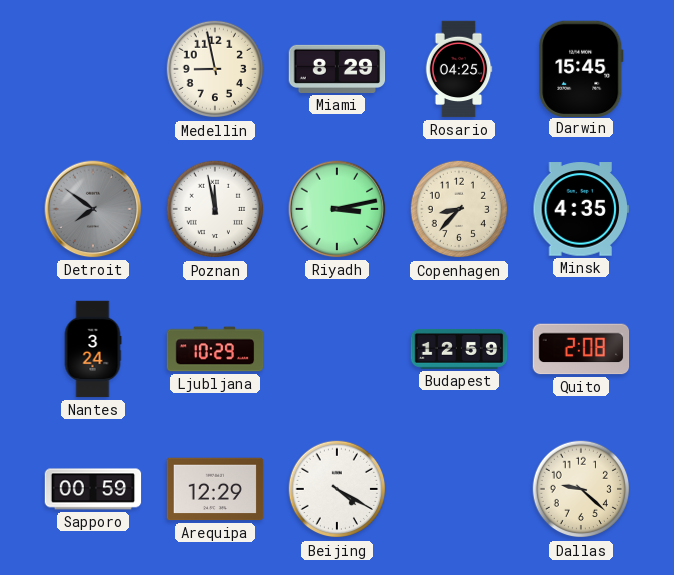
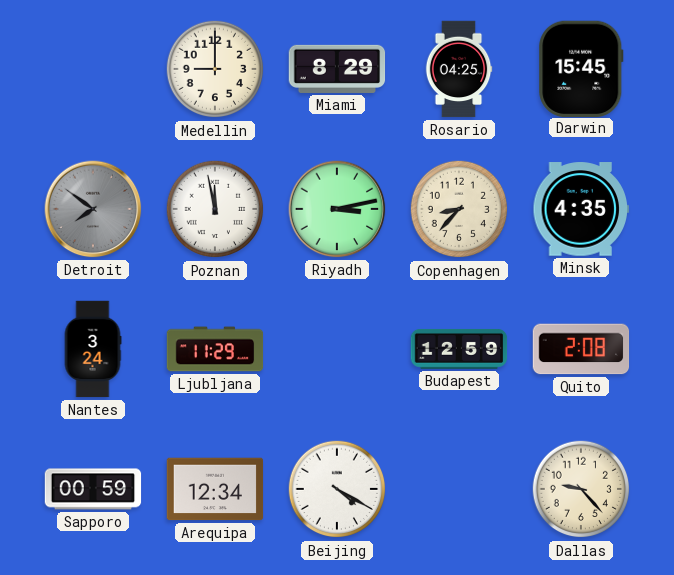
Medellin: 8:58 -> 9:00
Ljubljana: 10:29 -> 11:29
Arequipa: 12:29 -> 12:34
Dallas: 9:22 -> 9:23
